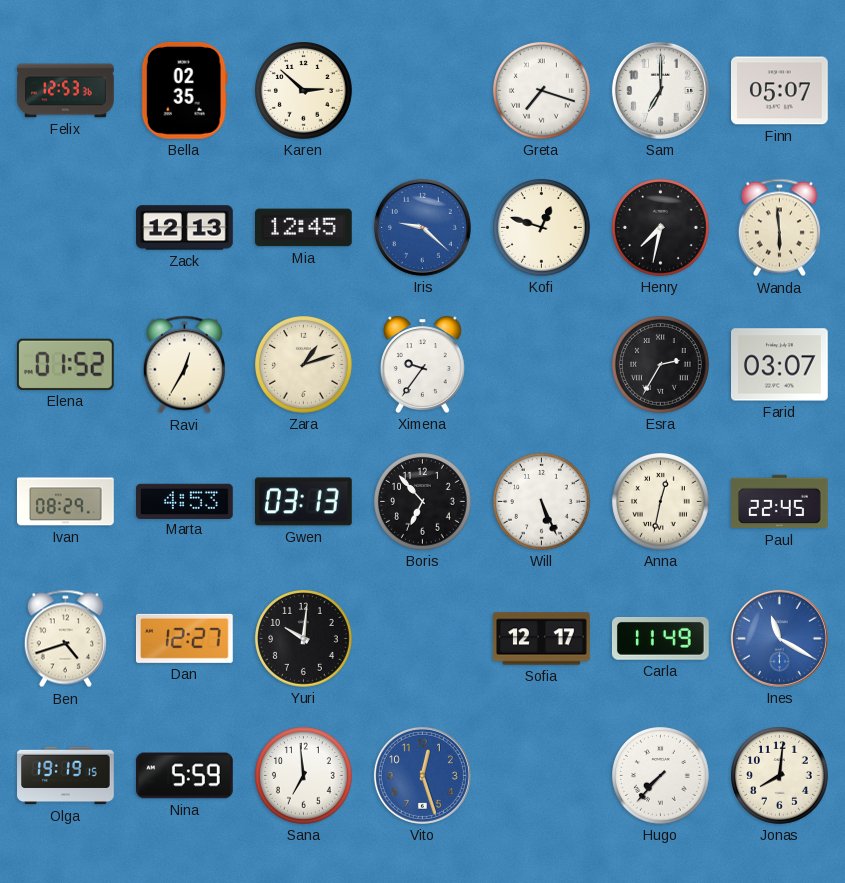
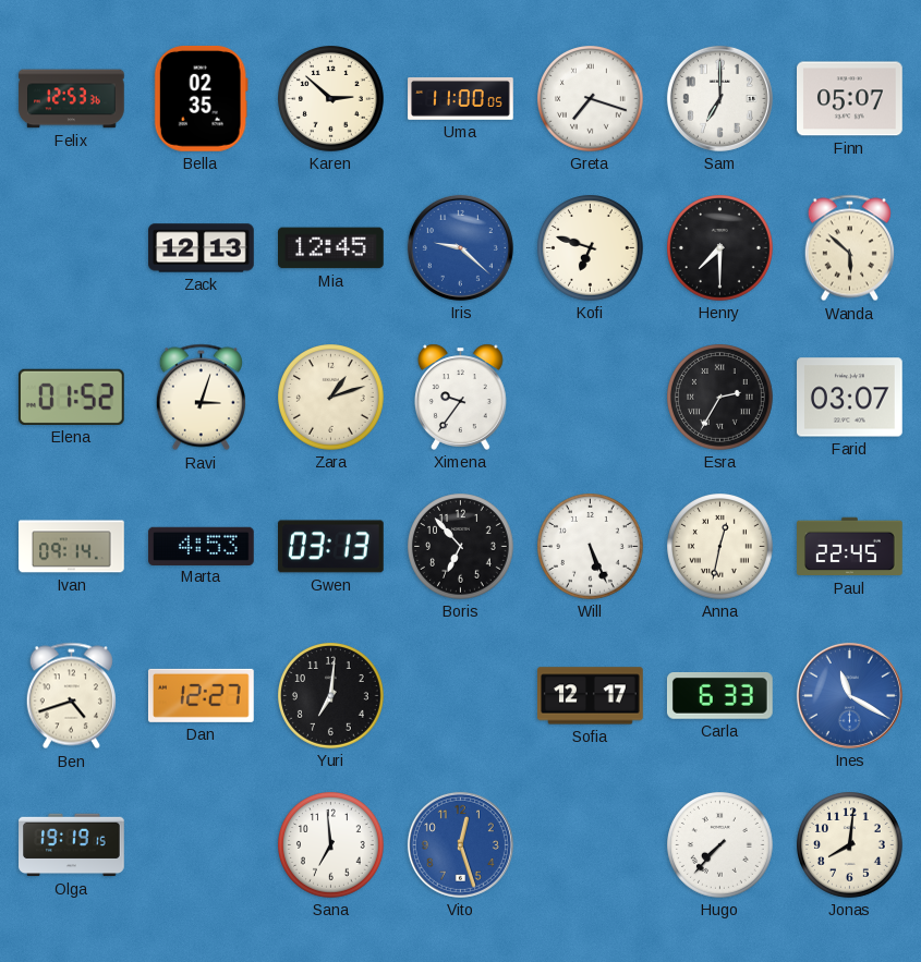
Uma: none -> 11:00
Kofi: 12:48 -> 6:48
Henry: 7:32 -> 7:30
Wanda: 5:59 -> 5:52
Ravi: 12:35 -> 3:03
Ivan: 08:29 -> 09:14
Yuri: 10:01 -> 7:01
Carla: 11:49 -> 6:33
Nina: 5:59 -> none
